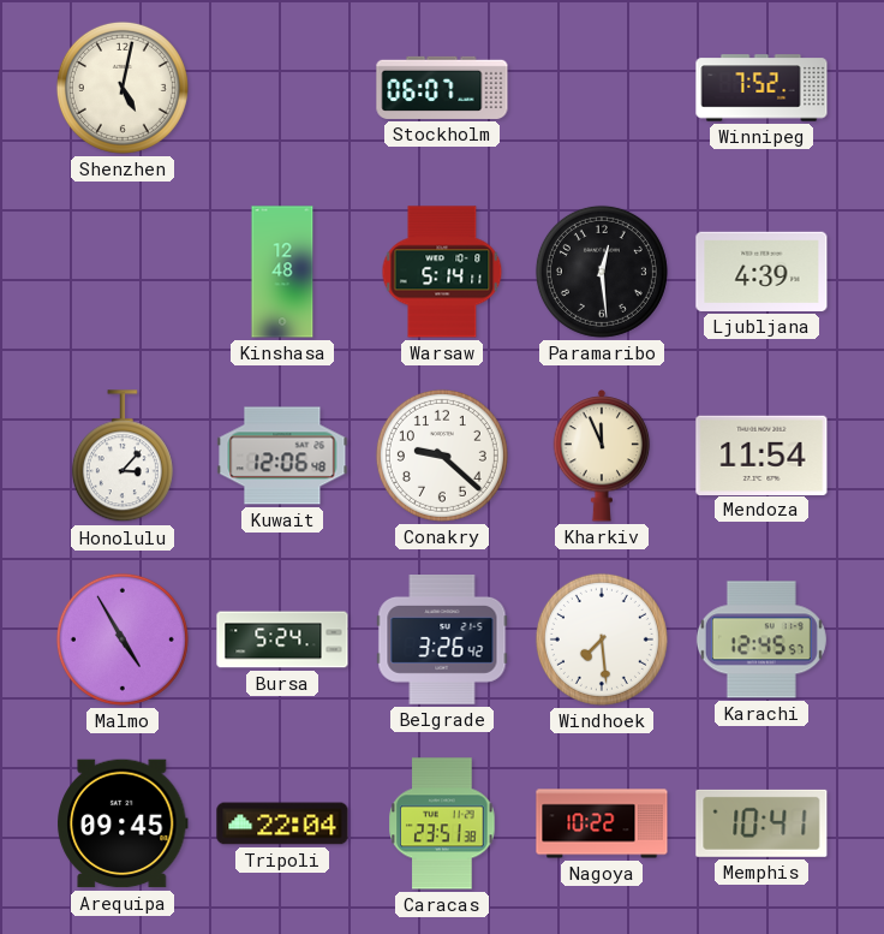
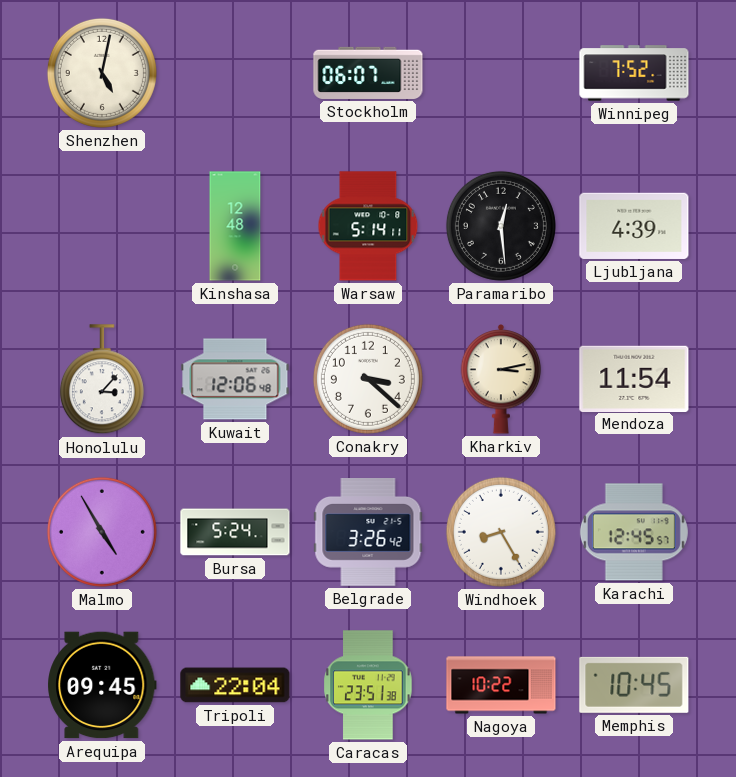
Conakry: 9:22 -> 3:22
Kharkiv: 11:56 -> 3:13
Windhoek: 7:29 -> 8:25
Memphis: 10:41 -> 10:45
